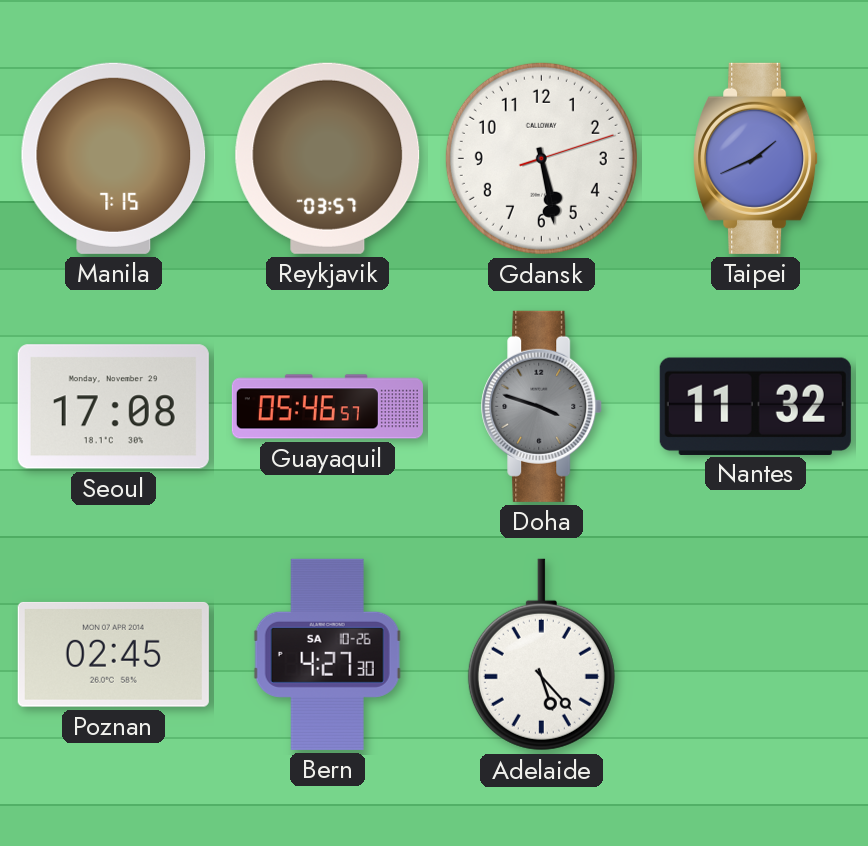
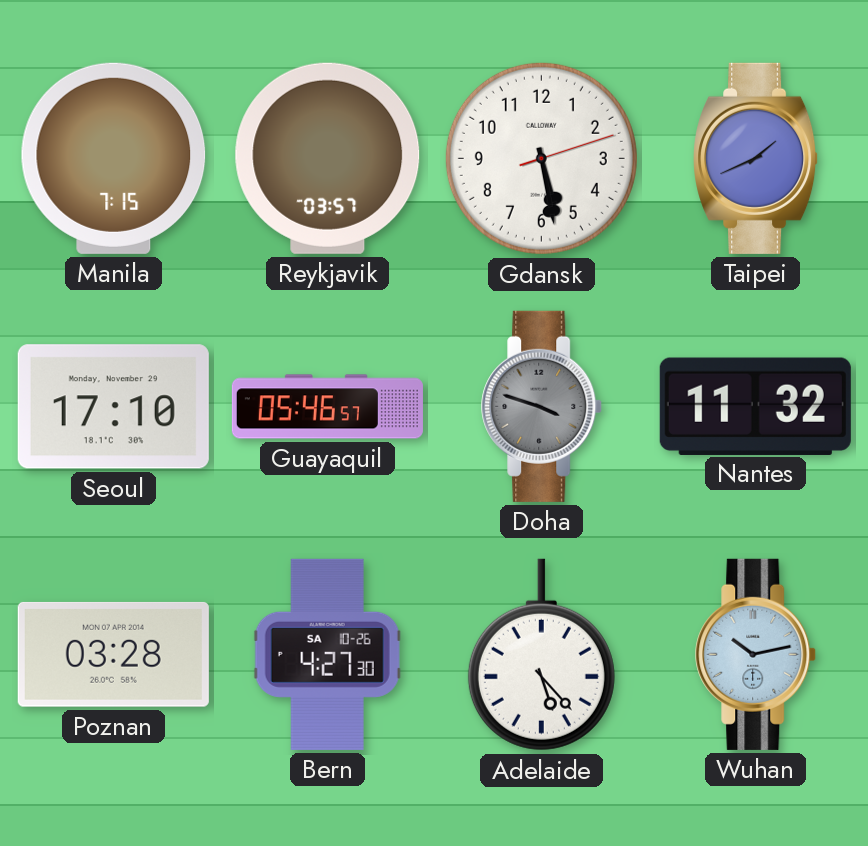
Seoul: 17:08 -> 17:10
Poznan: 02:45 -> 03:28
Wuhan: none -> 10:13
